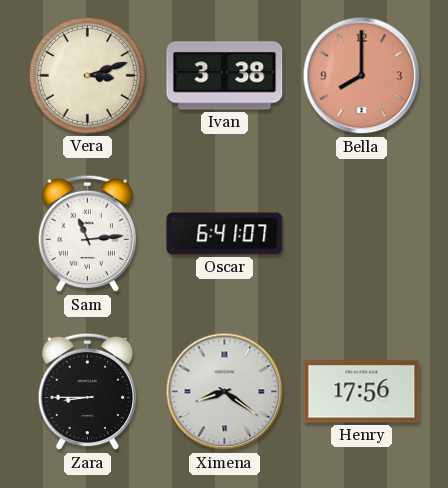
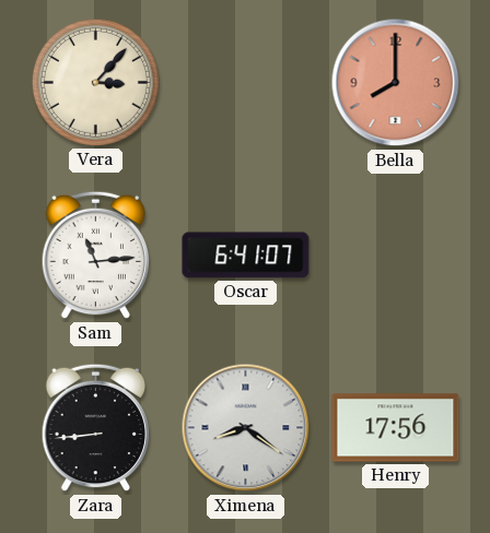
Vera: 3:12 -> 3:07
Ivan: 3:38 -> none
Zara: 8:45 -> 8:44
